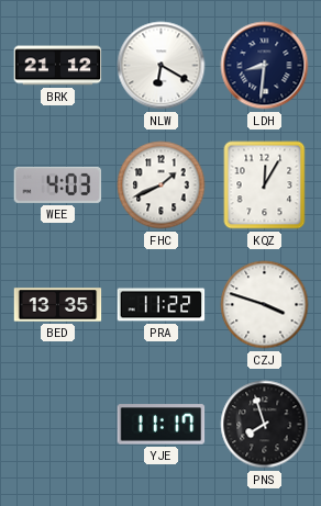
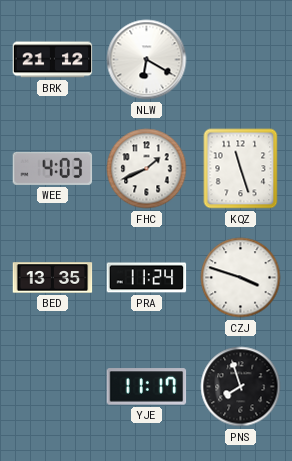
LDH: 8:31 -> none
KQZ: 12:05 -> 11:27
PRA: 11:22 -> 11:24
